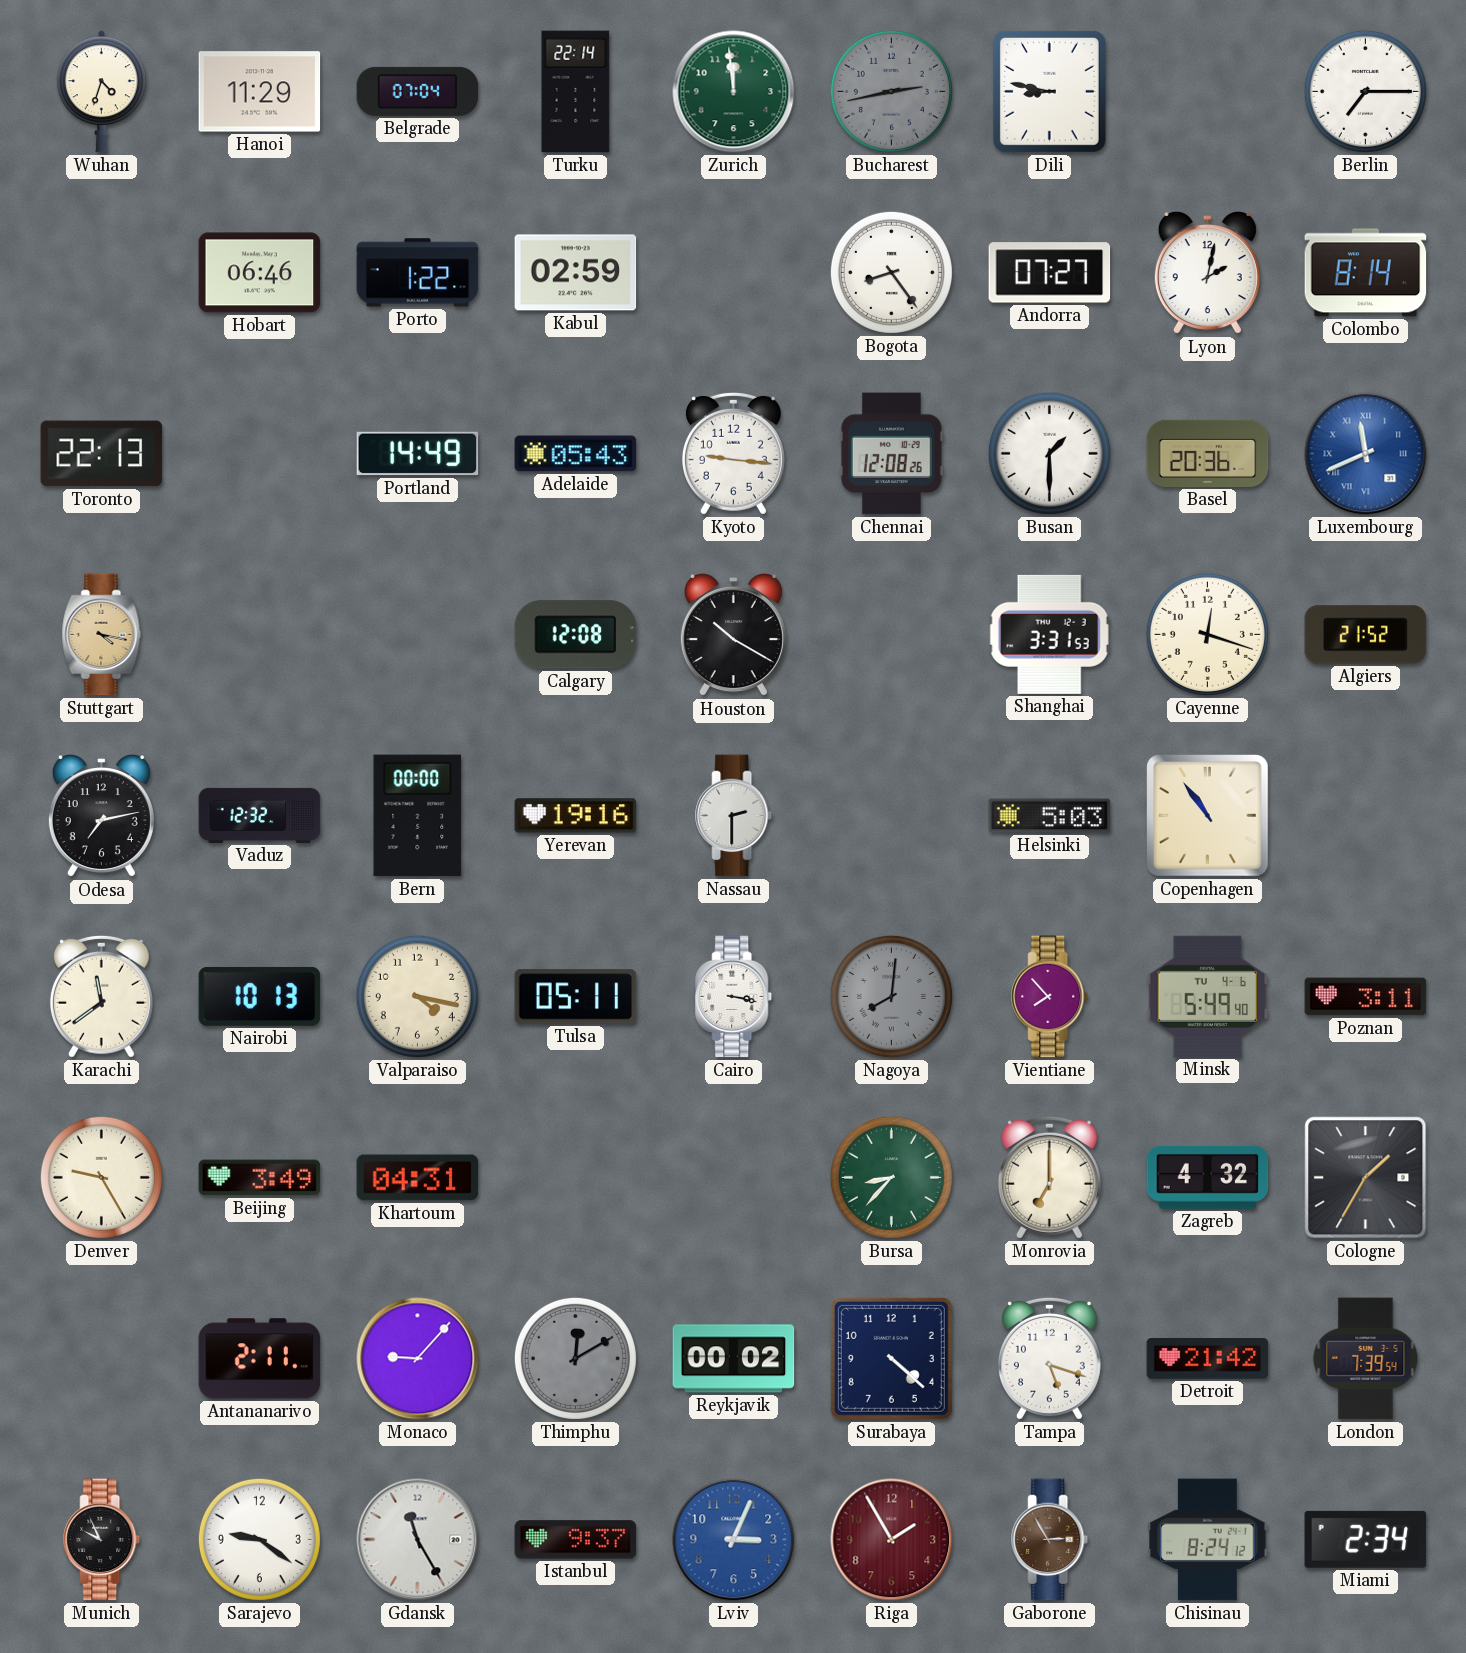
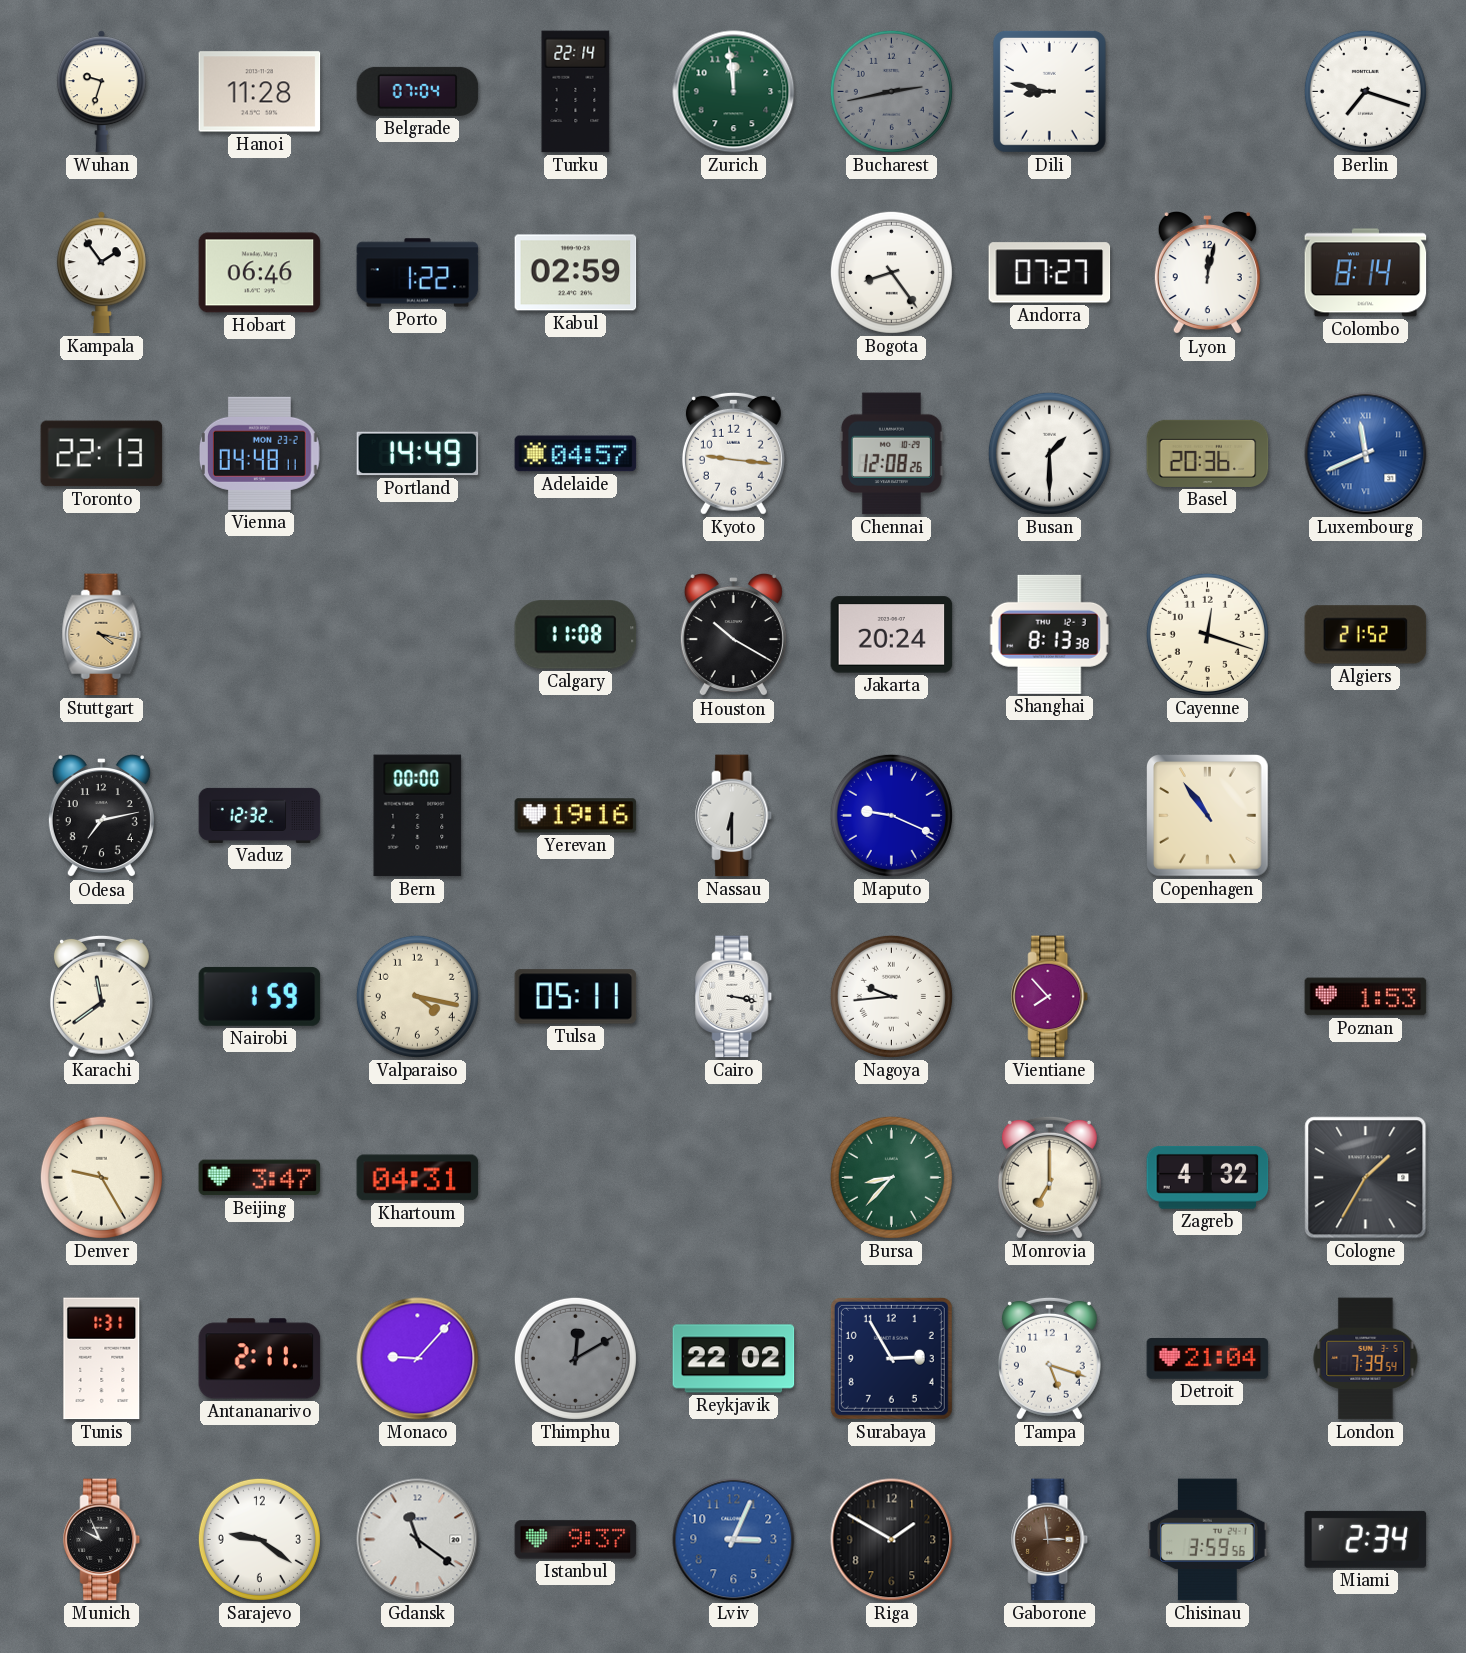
Wuhan: 4:33 -> 9:33
Hanoi: 11:29 -> 11:28
Berlin: 7:15 -> 7:18
Kampala: none -> 1:54
Lyon: 2:02 -> 12:02
Vienna: none -> 04:48
Adelaide: 05:43 -> 04:57
Calgary: 12:08 -> 11:08
Jakarta: none -> 20:24
Shanghai: 3:31 -> 8:13
Nassau: 2:30 -> 6:30
Maputo: none -> 9:19
Helsinki: 5:03 -> none
Nairobi: 10:13 -> 1:59
Nagoya: 8:01 -> 9:44
Nagoya dial: grey -> white
Minsk: 5:49 -> none
Poznan: 3:11 -> 1:53
Beijing: 3:49 -> 3:47
Tunis: none -> 1:31
Reykjavik: 00:02 -> 22:02
Surabaya: 4:22 -> 2:55
Detroit: 21:42 -> 21:04
Gdansk: 11:25 -> 11:21
Riga: 1:55 -> 1:50
Riga dial: burgundy -> black
Gaborone: 2:55 -> 2:59
Chisinau: 8:24 -> 3:59
